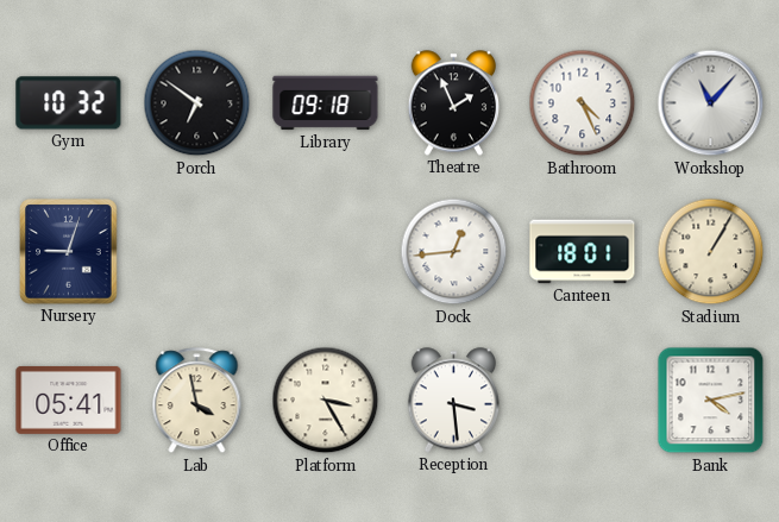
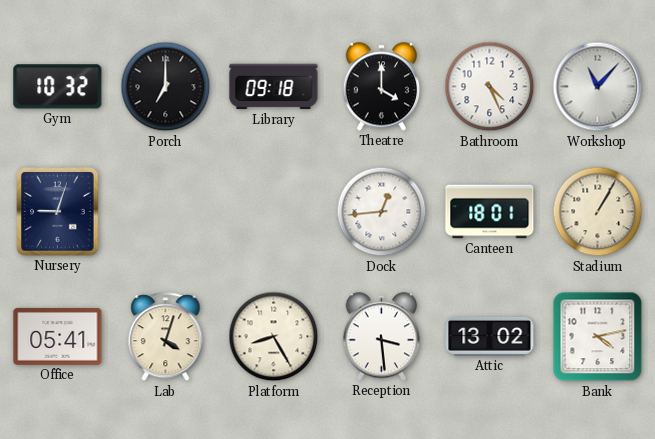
Porch: 6:51 -> 7:00
Theatre: 1:56 -> 4:00
Lab: 3:58 -> 4:03
Platform: 3:25 -> 8:25
Attic: none -> 13:02
